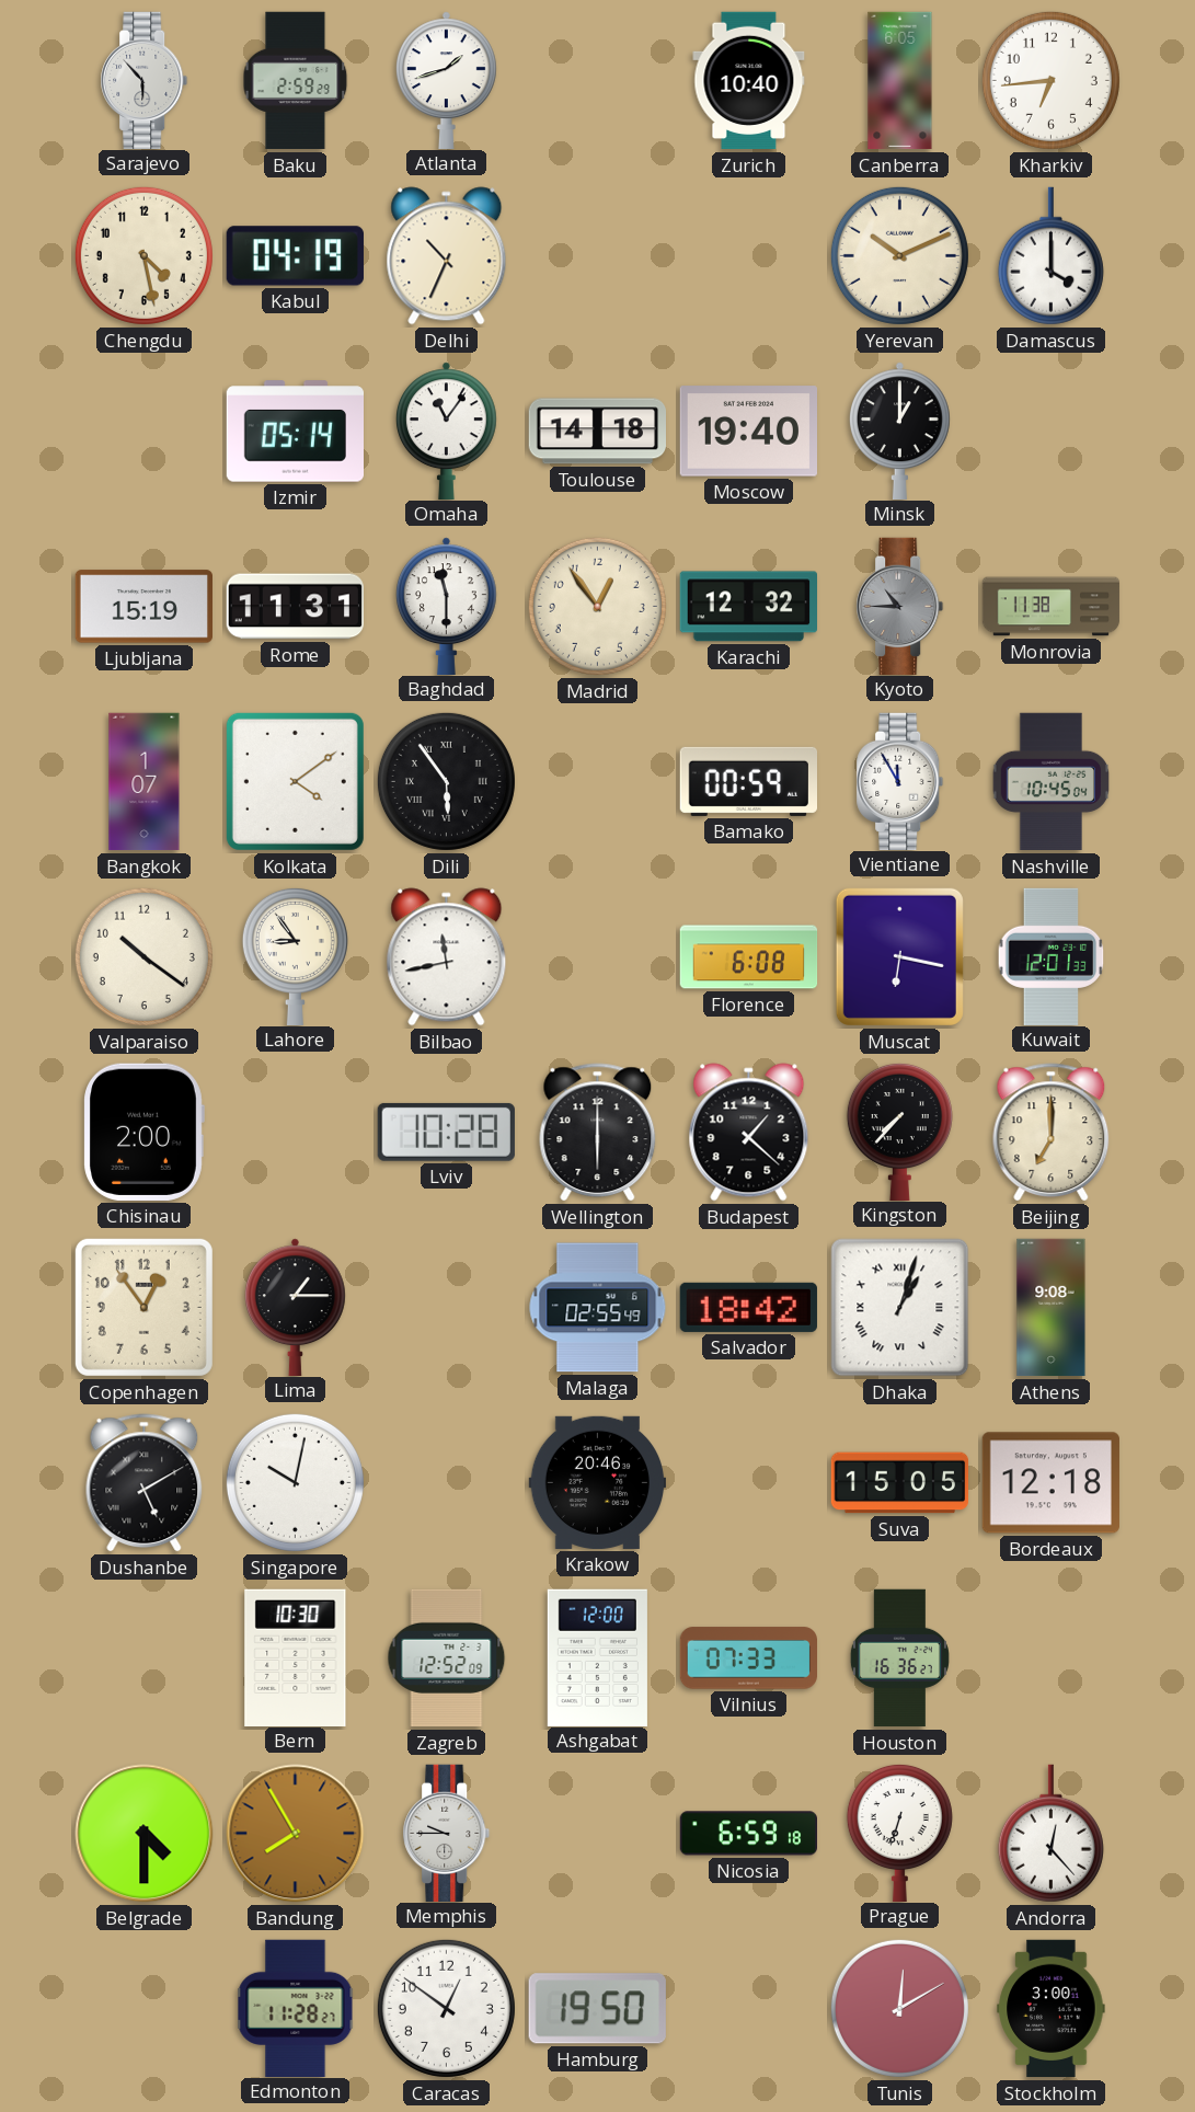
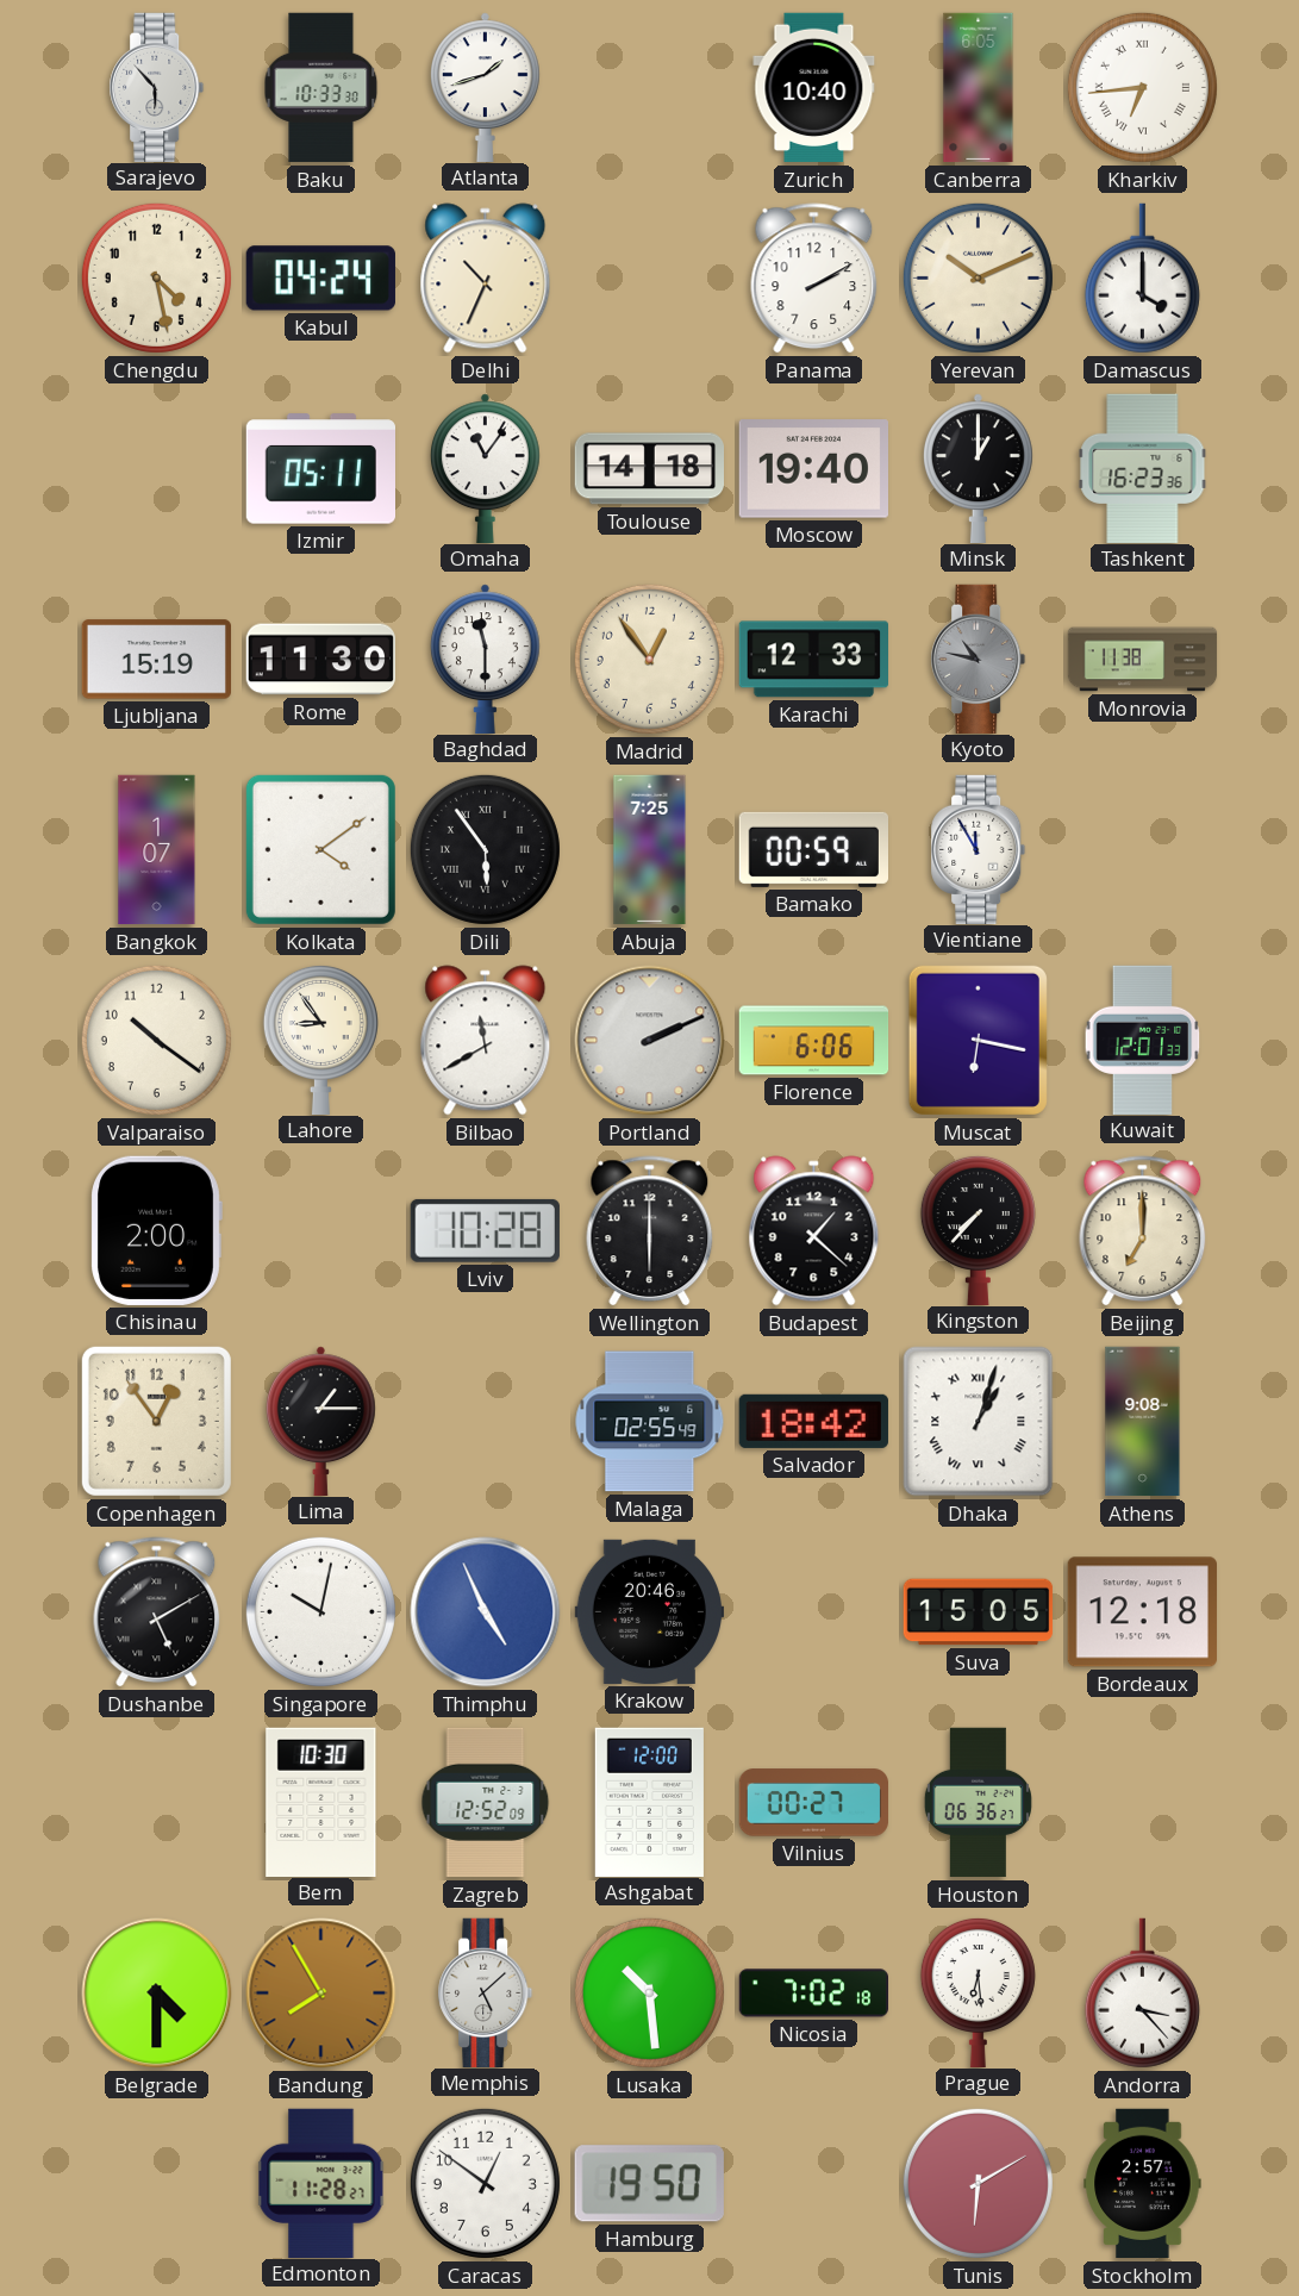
Baku: 2:59 -> 10:33
Kharkiv numerals: Arabic -> Roman
Kabul: 04:19 -> 04:24
Panama: none -> 2:10
Izmir: 05:14 -> 05:11
Tashkent: none -> 16:23
Rome: 11:31 -> 11:30
Karachi: 12:32 -> 12:33
Kyoto: 10:45 -> 10:47
Abuja: none -> 7:25
Nashville: 10:45 -> none
Bilbao: 11:43 -> 11:40
Portland: none -> 2:11
Florence: 6:08 -> 6:06
Thimphu: none -> 4:56
Vilnius: 07:33 -> 00:27
Houston: 16:36 -> 06:36
Memphis: 9:45 -> 5:08
Lusaka: none -> 10:29
Nicosia: 6:59 -> 7:02
Prague: 6:33 -> 6:29
Andorra: 12:23 -> 3:23
Tunis: 12:10 -> 6:10
Stockholm: 3:00 -> 2:57
